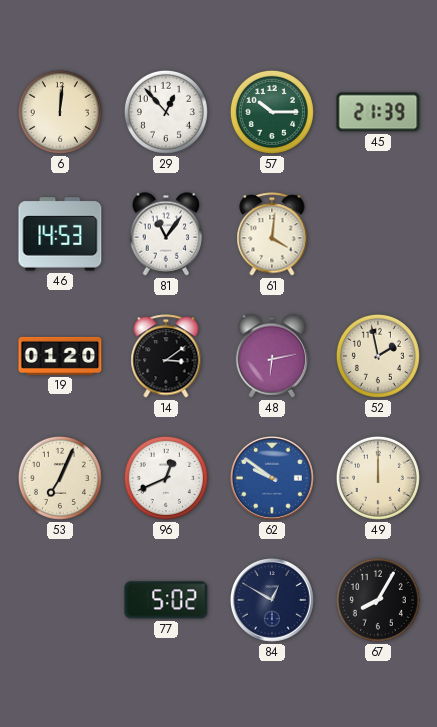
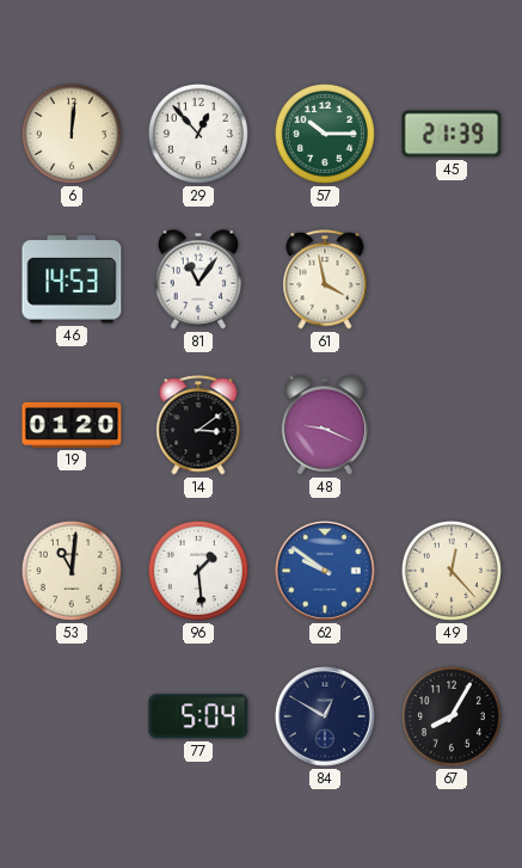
61: 4:01 -> 3:58
48: 6:13 -> 9:19
52: 1:58 -> none
53: 7:04 -> 11:01
96: 12:41 -> 1:29
49: 12:00 -> 12:23
77: 5:02 -> 5:04
